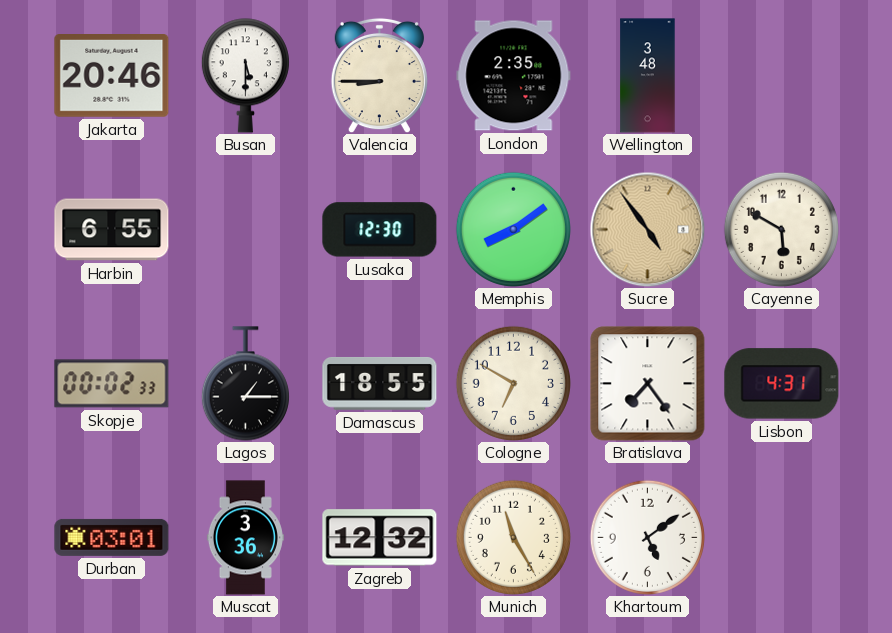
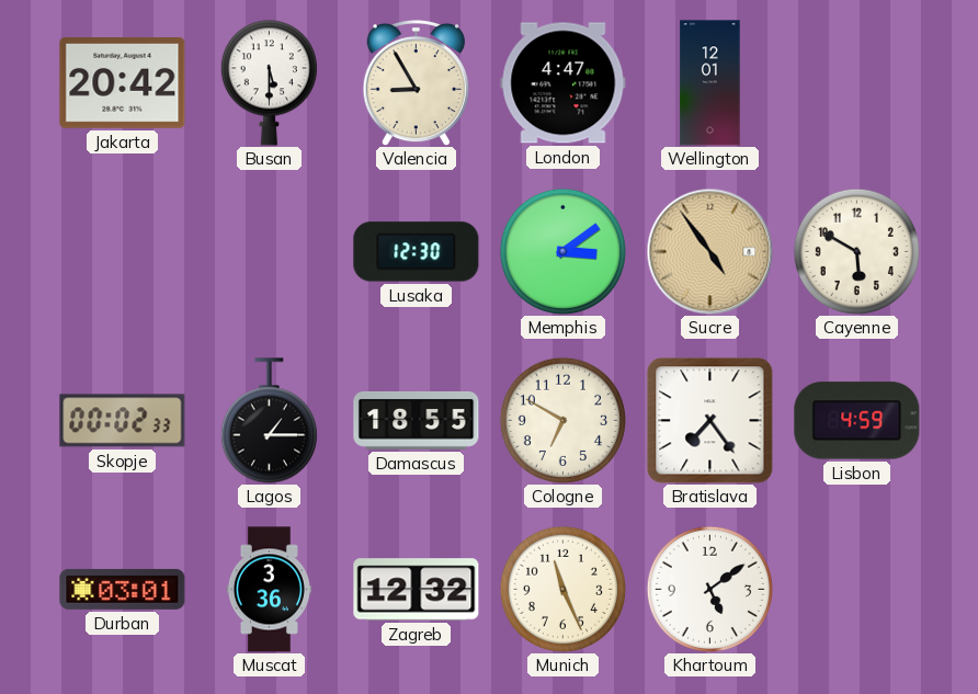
Jakarta: 20:46 -> 20:42
Valencia: 8:45 -> 8:55
London: 2:35 -> 4:47
Wellington: 3:48 -> 12:01
Harbin: 6:55 -> none
Memphis: 8:09 -> 3:09
Lisbon: 4:31 -> 4:59
Munich: 11:25 -> 11:26
